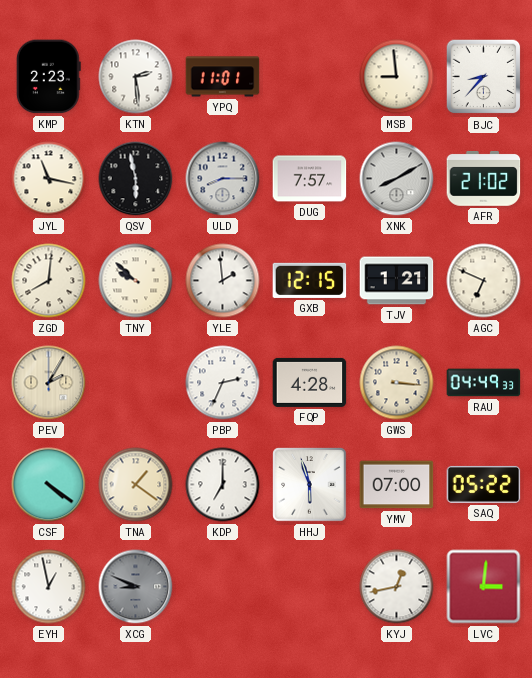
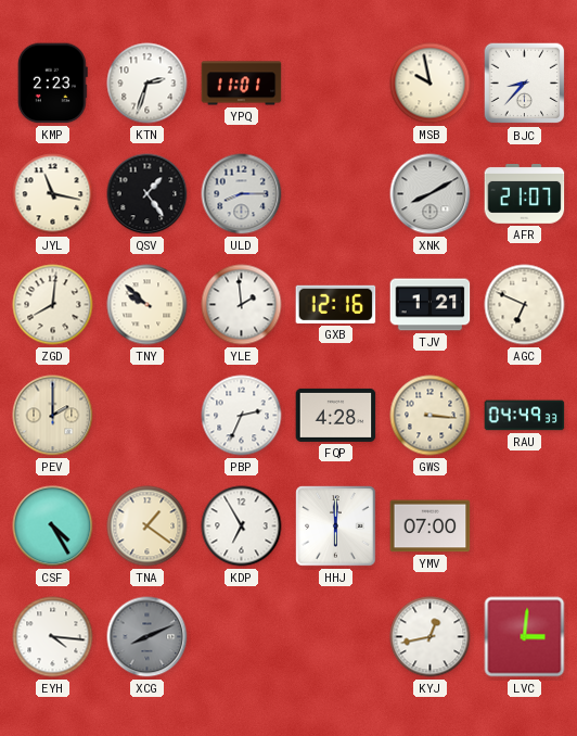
KTN: 2:29 -> 2:33
MSB: 8:59 -> 9:58
QSV: 5:58 -> 1:24
DUG: 7:57 -> none
AFR: 21:02 -> 21:07
GXB: 12:15 -> 12:16
PEV: 2:05 -> 2:00
CSF: 4:21 -> 4:25
KDP: 7:00 -> 6:55
HHJ: 5:57 -> 6:00
SAQ: 05:22 -> none
EYH: 12:58 -> 4:16
XCG: 8:49 -> 8:11
